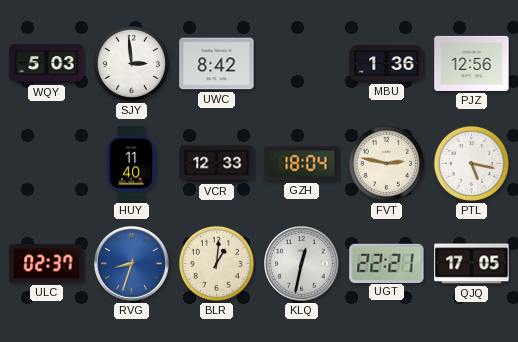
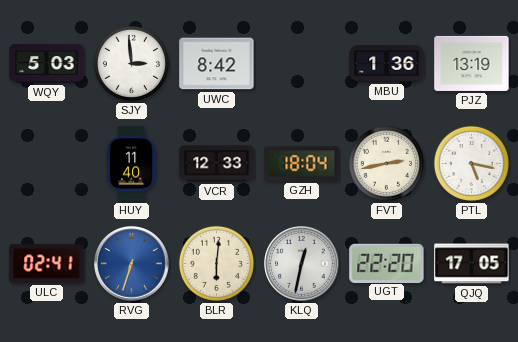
PJZ: 12:56 -> 13:19
FVT: 2:47 -> 2:43
ULC: 02:37 -> 02:41
RVG: 8:33 -> 6:33
BLR: 1:01 -> 6:01
UGT: 22:21 -> 22:20
